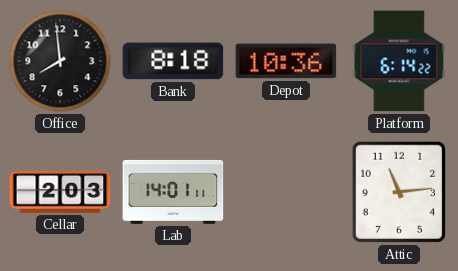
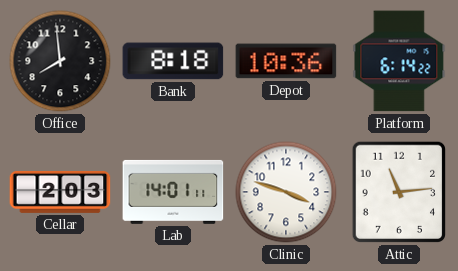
Clinic: none -> 3:48
